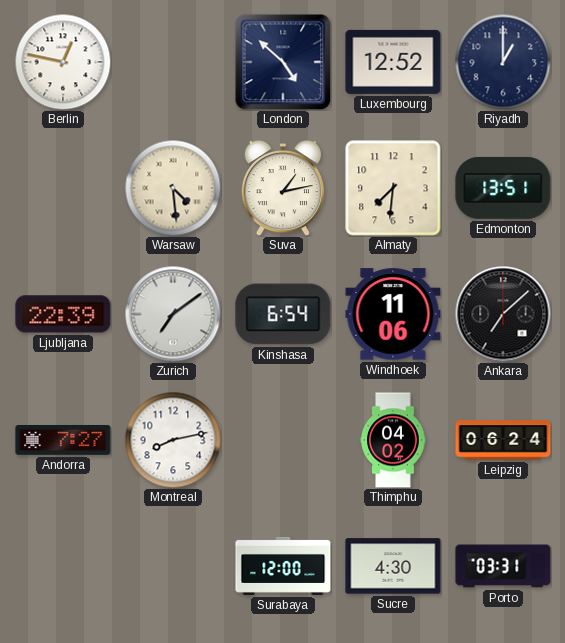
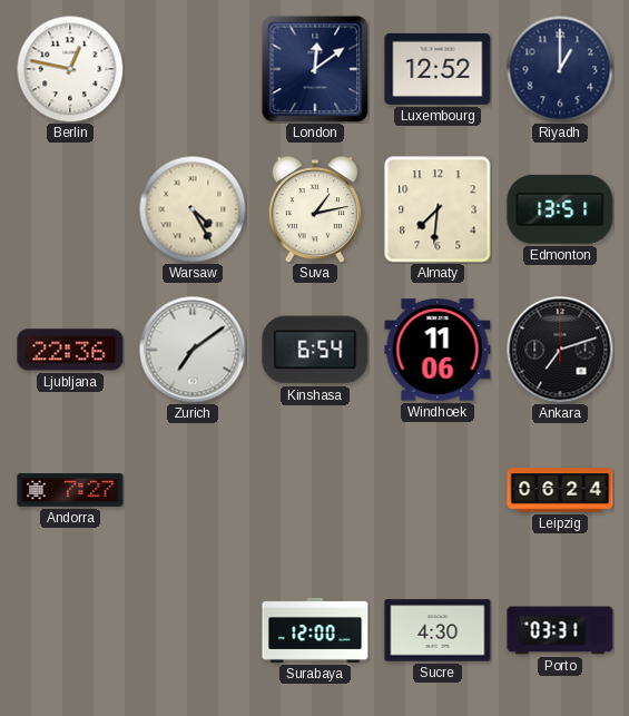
London: 4:52 -> 12:09
Warsaw: 4:29 -> 4:25
Ljubljana: 22:39 -> 22:36
Ankara: 7:08 -> 7:12
Montreal: 8:13 -> none
Thimphu: 04:02 -> none
